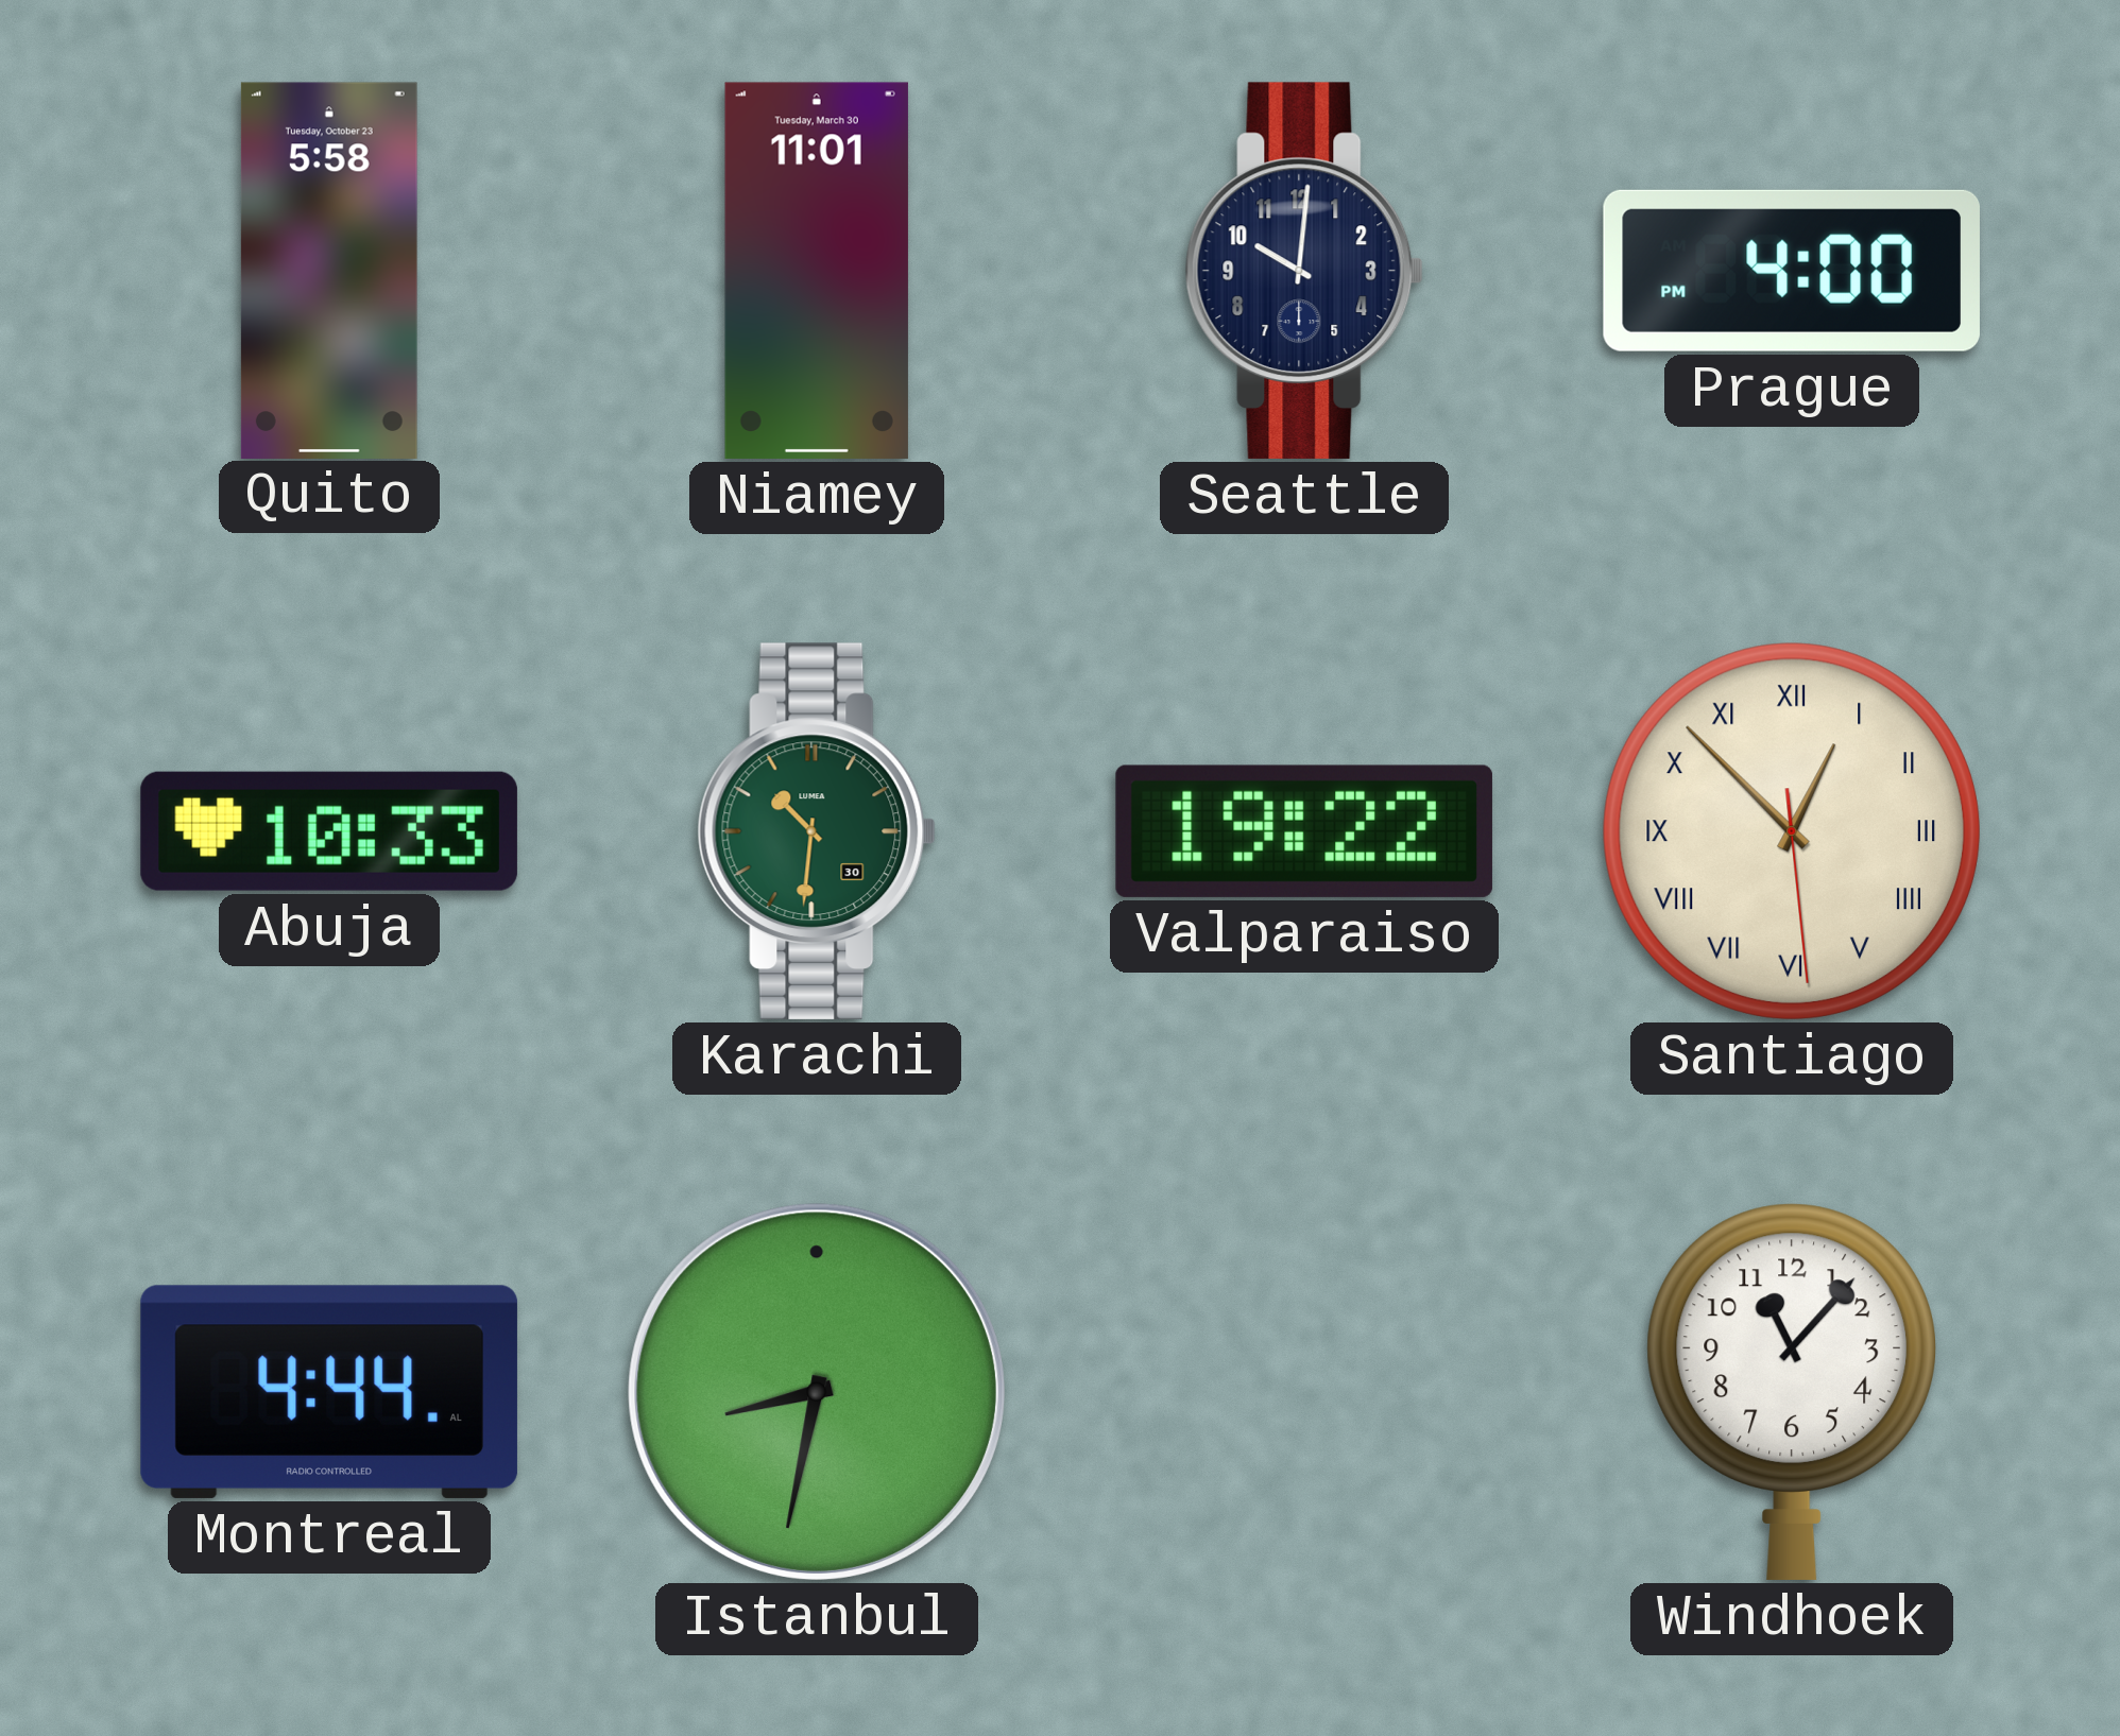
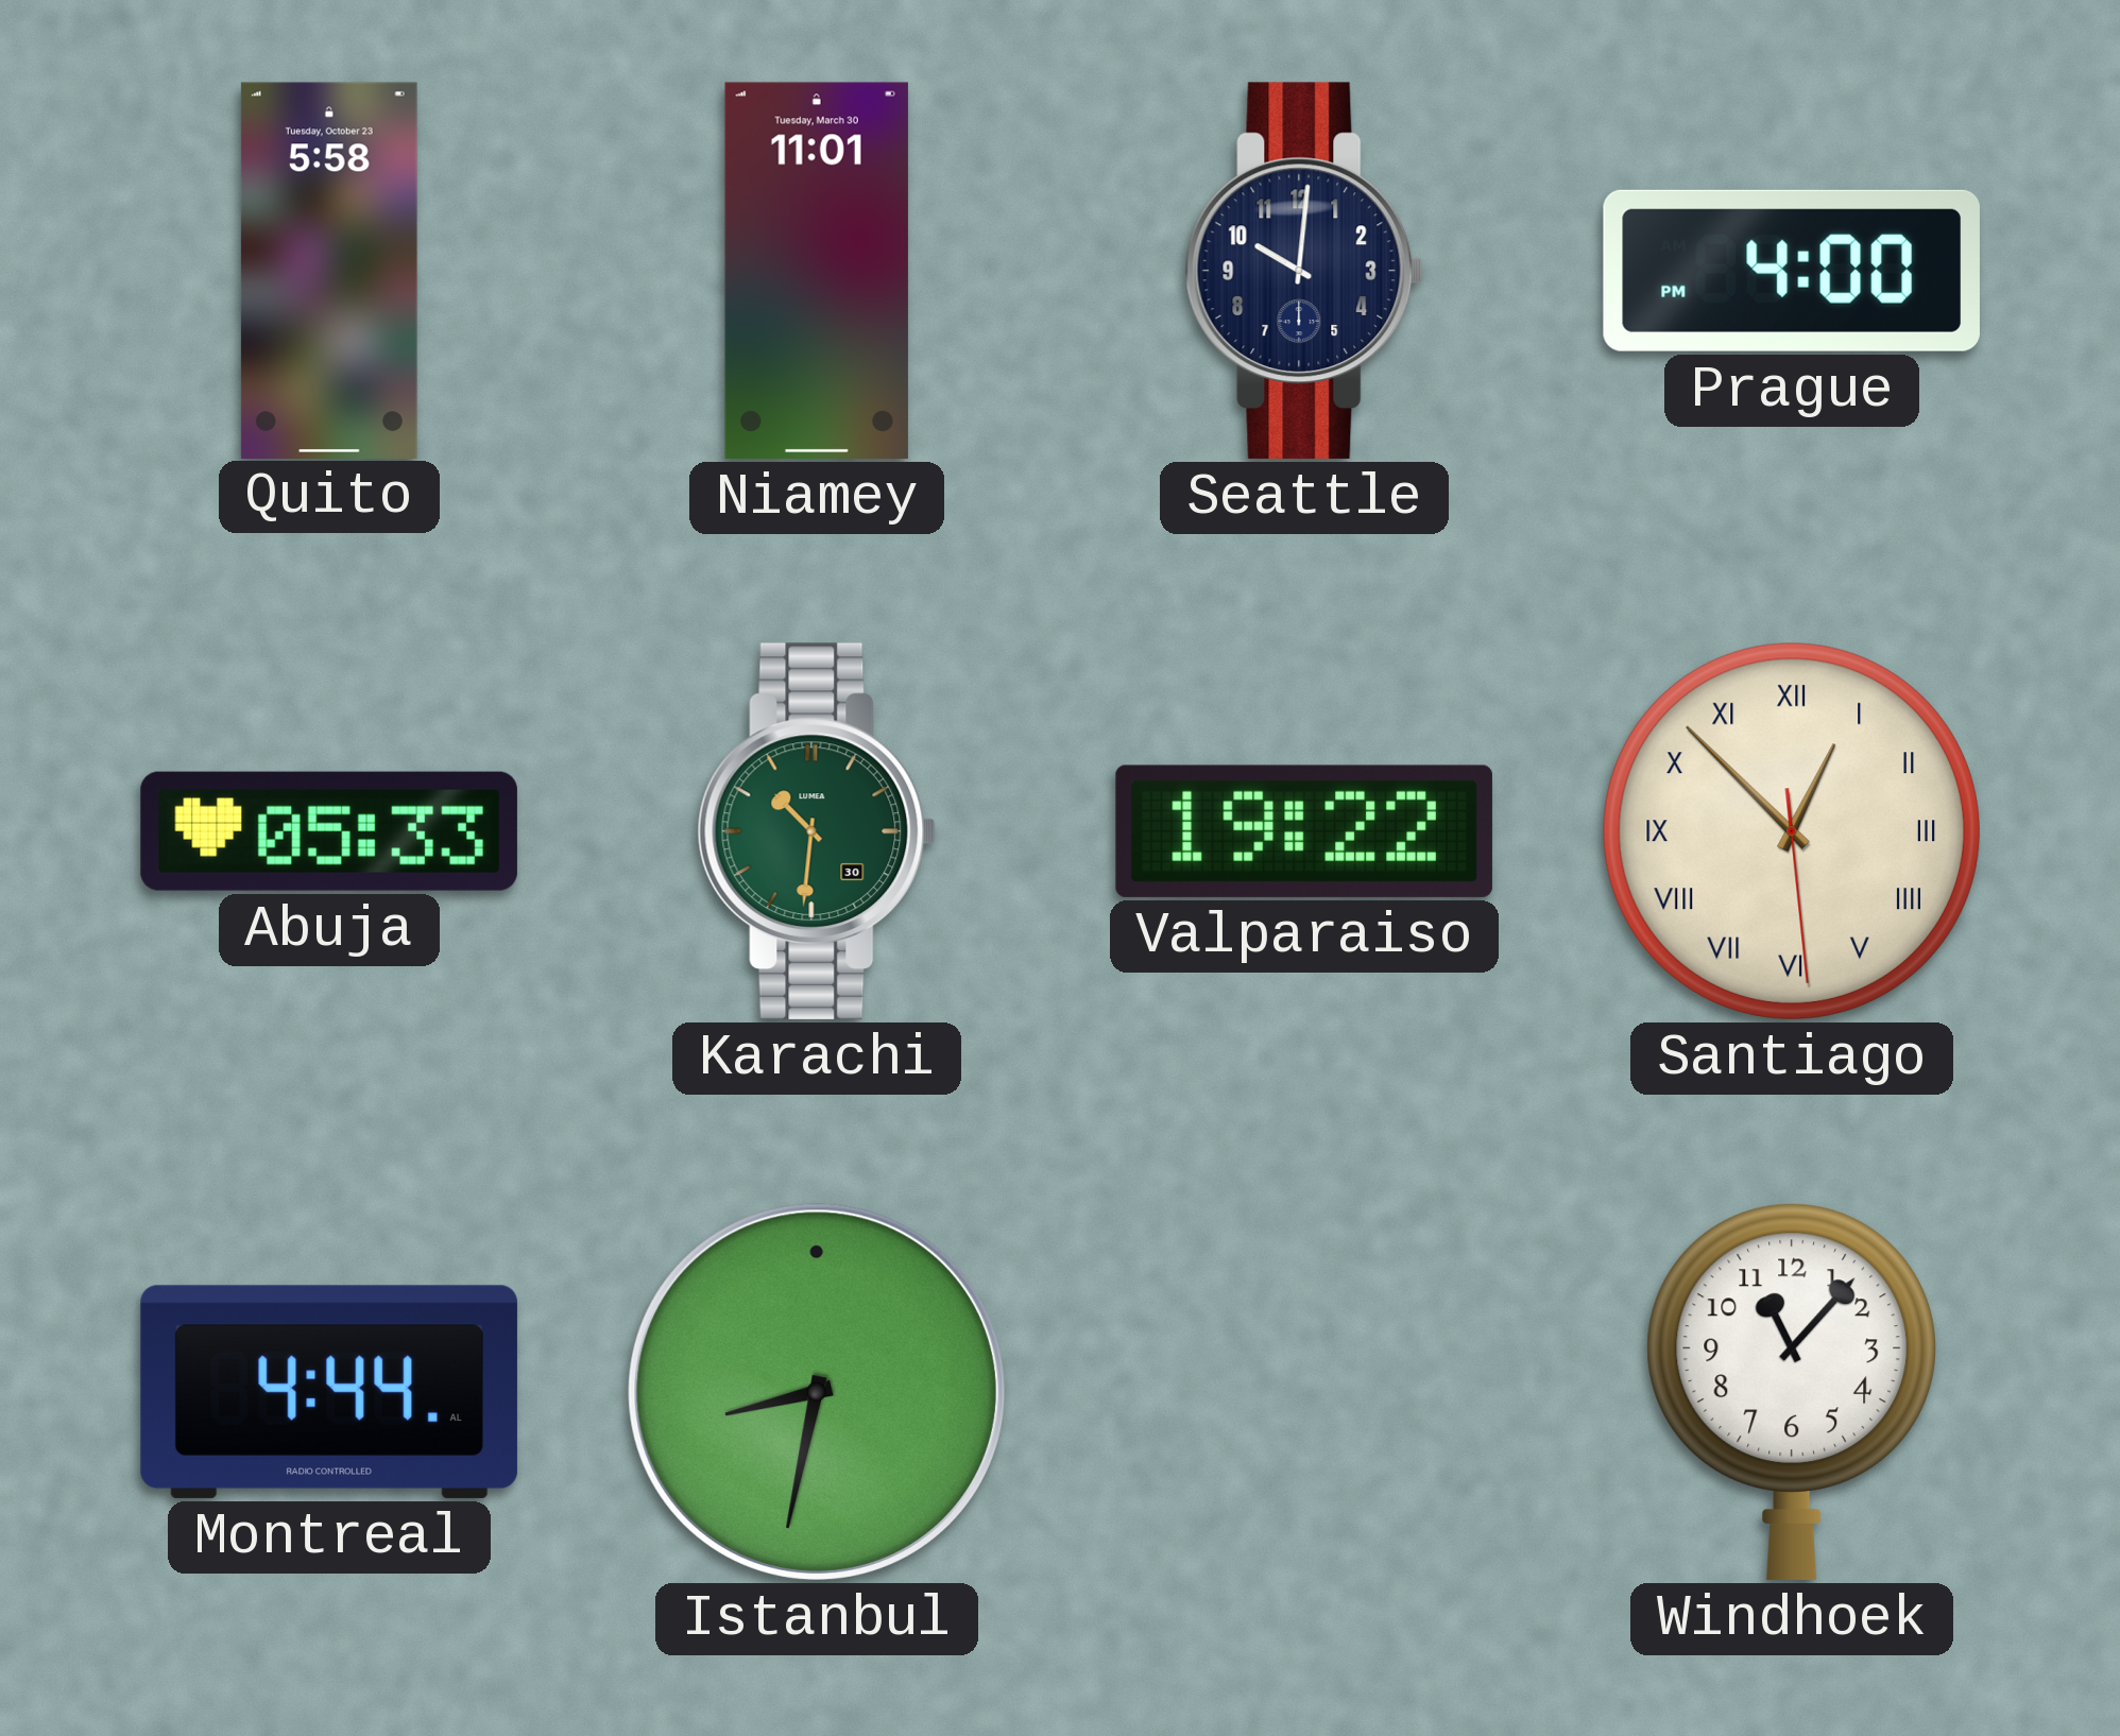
Abuja: 10:33 -> 05:33
